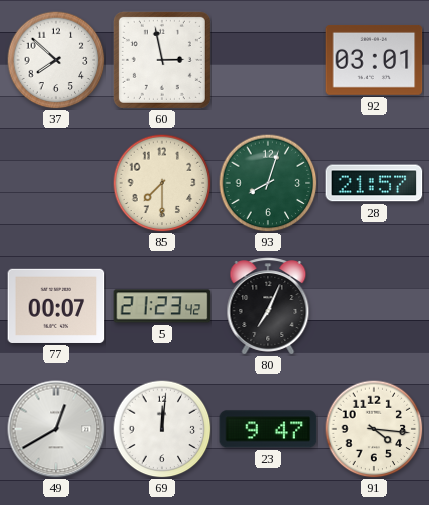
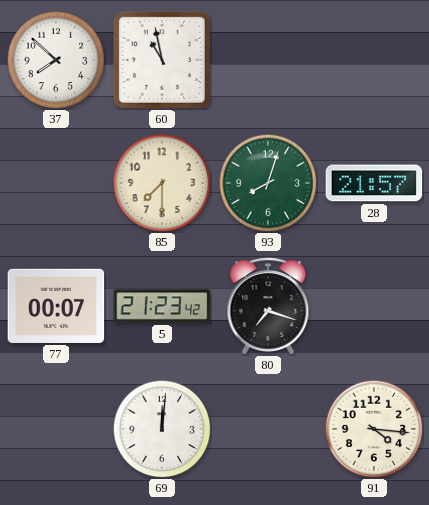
60: 2:58 -> 10:58
92: 03:01 -> none
80: 7:04 -> 7:18
49: 12:40 -> none
23: 9:47 -> none
